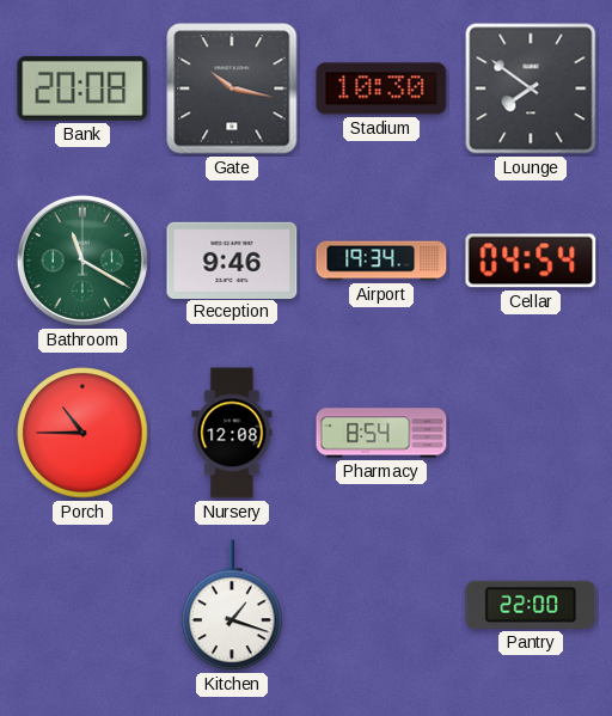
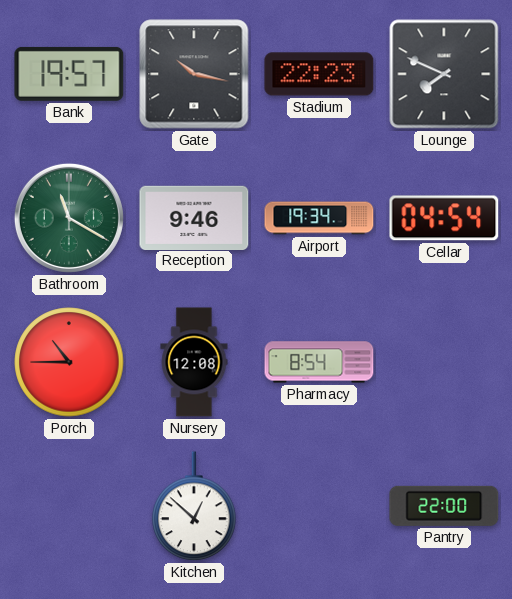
Bank: 20:08 -> 19:57
Stadium: 10:30 -> 22:23
Lounge: 7:51 -> 7:49
Kitchen: 1:18 -> 12:52
